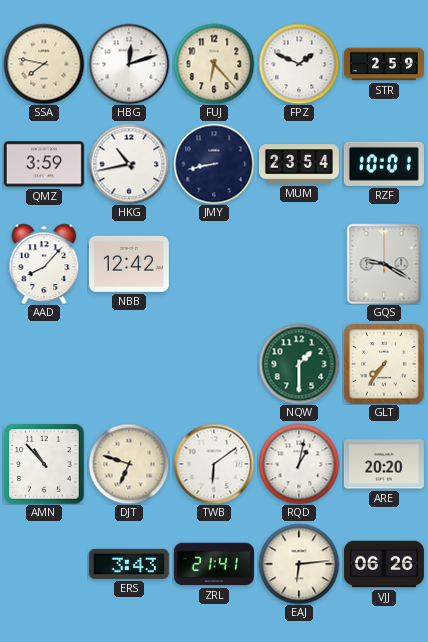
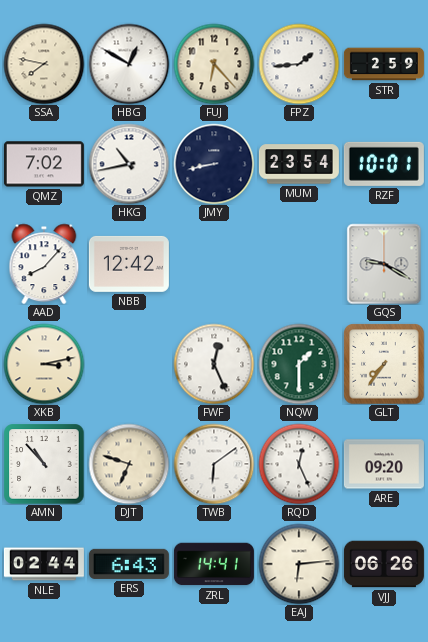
HBG: 12:12 -> 12:50
FPZ: 1:49 -> 1:44
QMZ: 3:59 -> 7:02
XKB: none -> 3:13
FWF: none -> 12:26
RQD: 1:02 -> 12:26
ARE: 20:20 -> 09:20
NLE: none -> 02:44
ERS: 3:43 -> 6:43
ZRL: 21:41 -> 14:41
